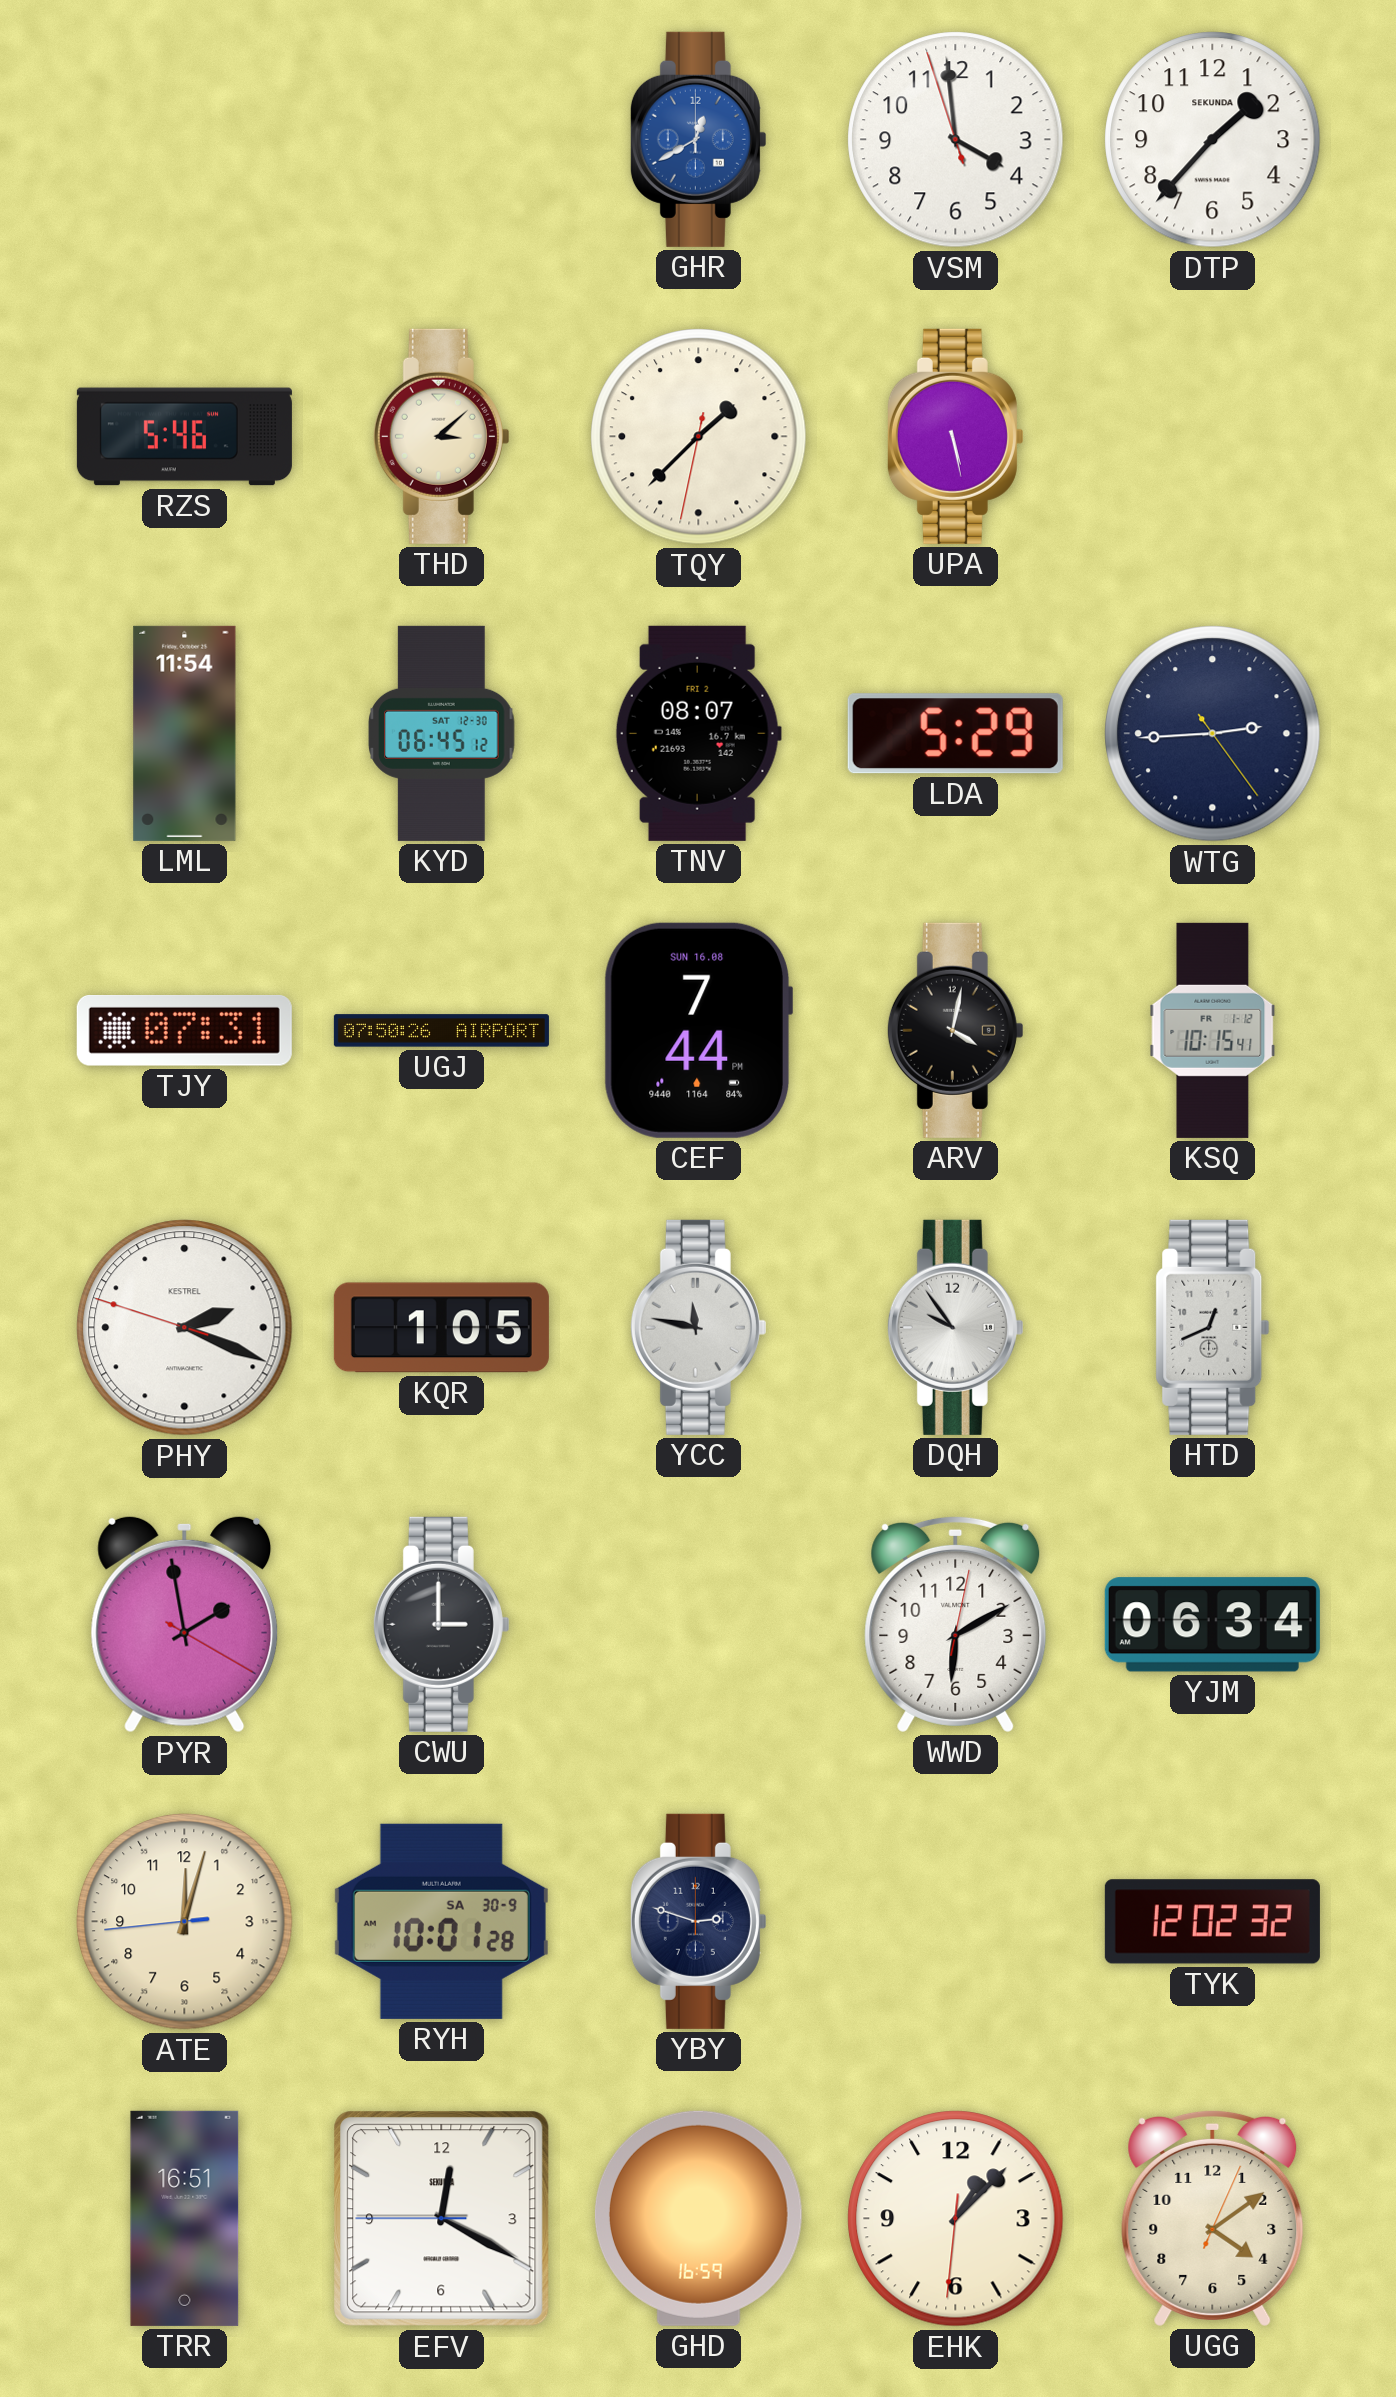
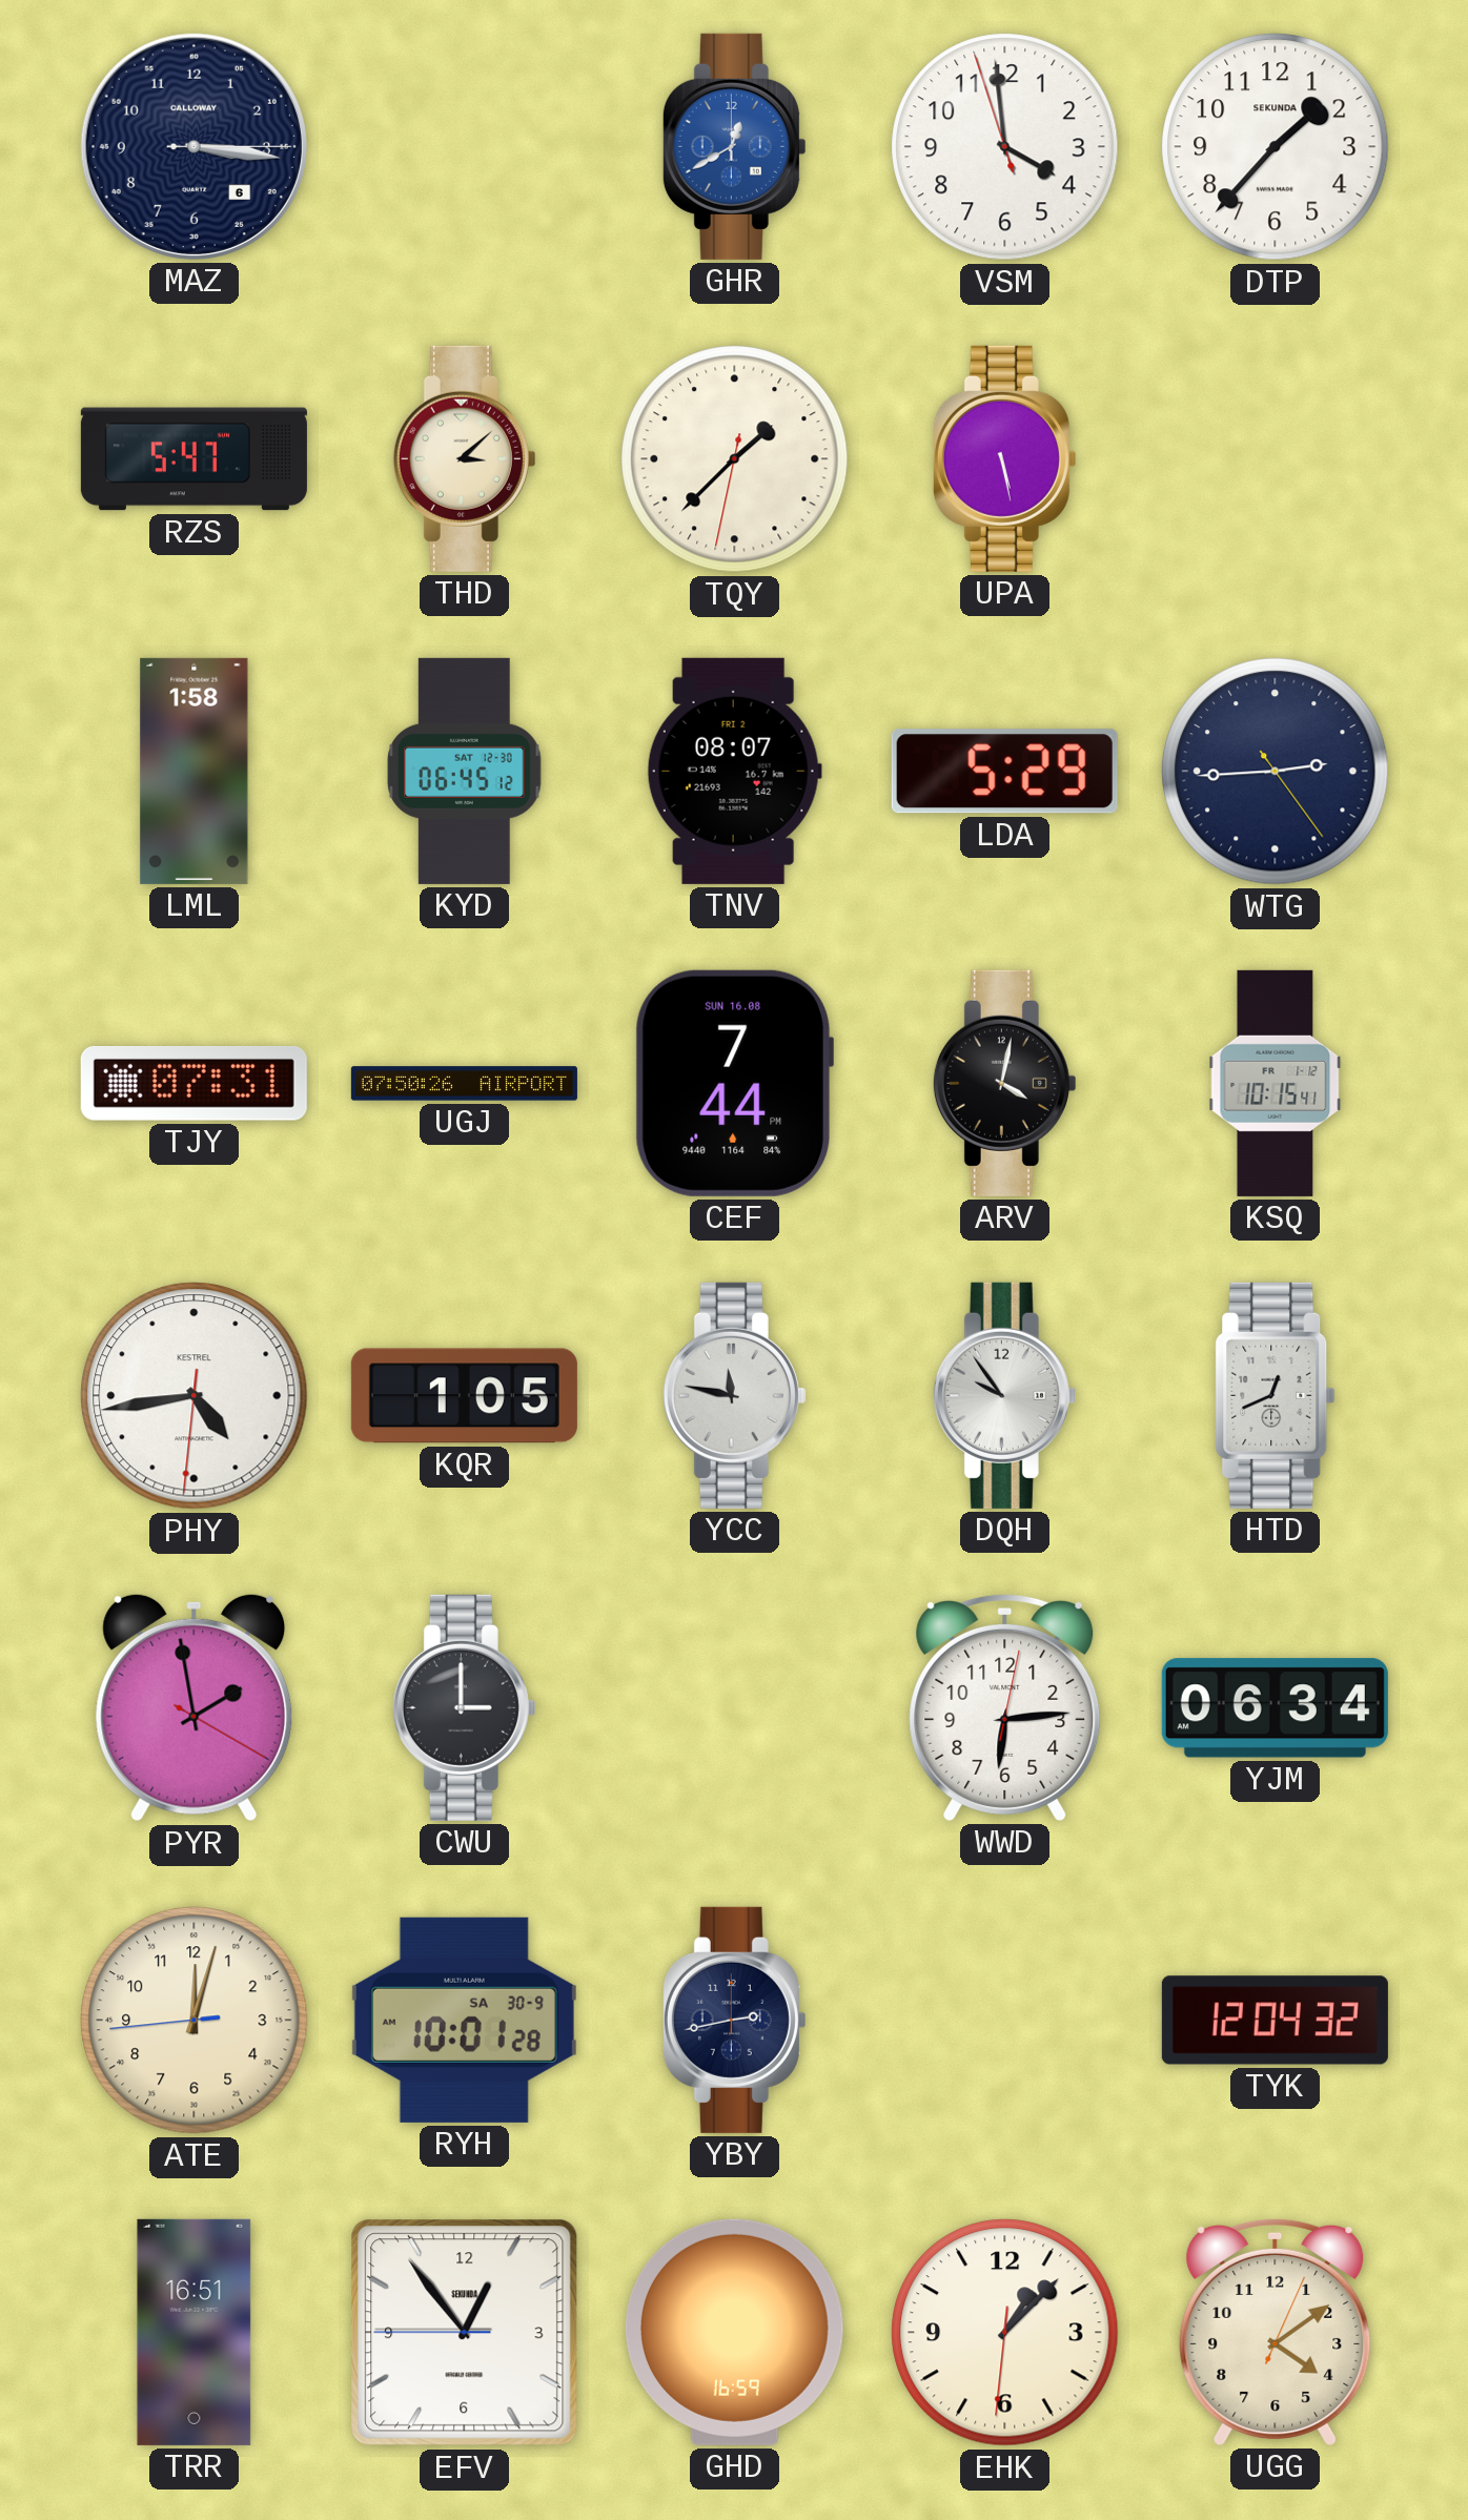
MAZ: none -> 3:16
RZS: 5:46 -> 5:47
LML: 11:54 -> 1:58
PHY: 2:18 -> 4:43
WWD: 6:10 -> 6:14
YBY: 2:48 -> 2:43
TYK: 12:02 -> 12:04
EFV: 12:19 -> 12:53
